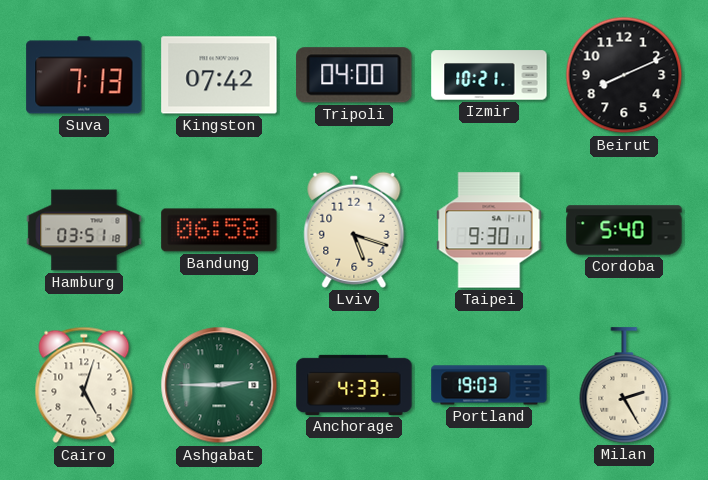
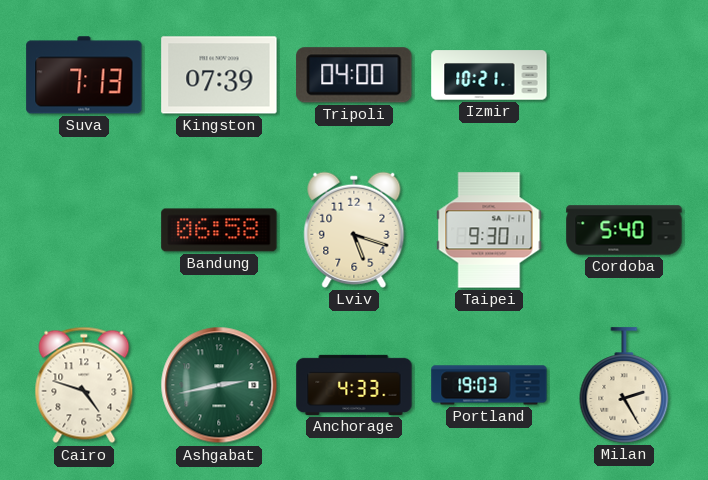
Kingston: 07:42 -> 07:39
Beirut: 8:11 -> none
Hamburg: 03:51 -> none
Cairo: 5:03 -> 4:48
Ashgabat: 2:45 -> 2:43
